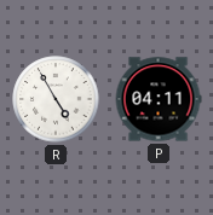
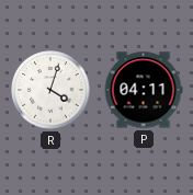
R: 4:55 -> 4:03
